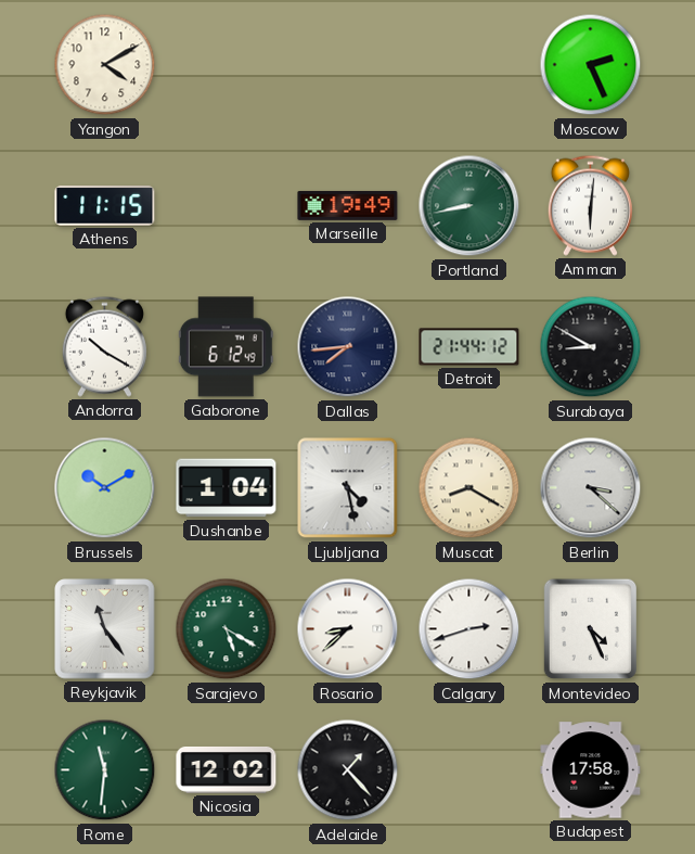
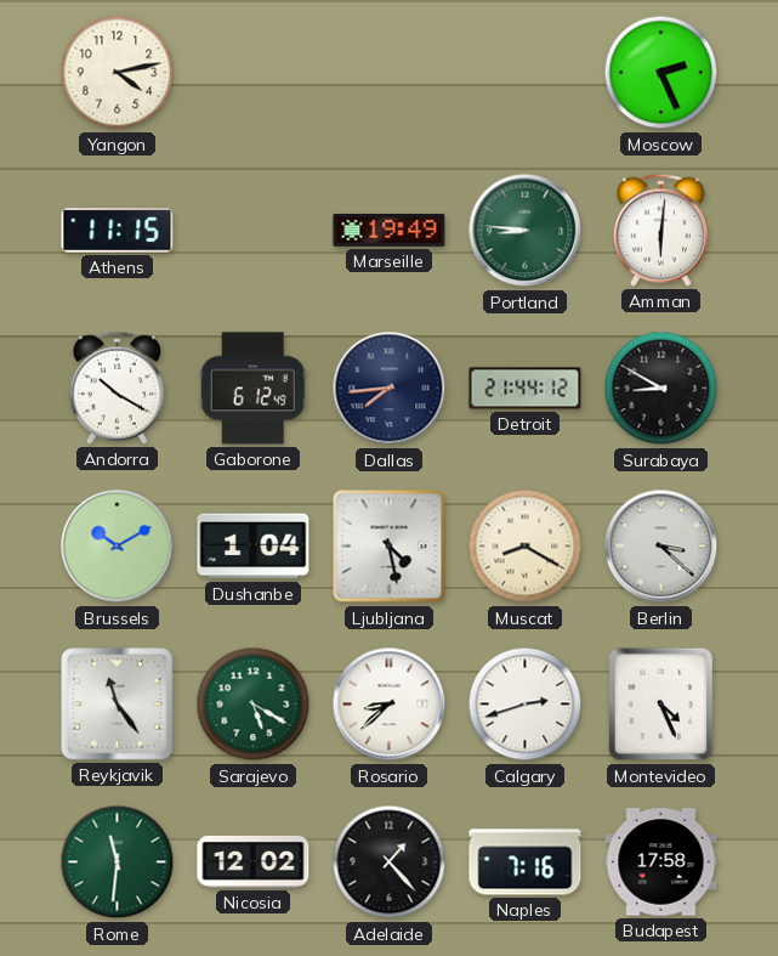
Yangon: 4:10 -> 4:13
Portland: 8:43 -> 8:46
Naples: none -> 7:16
